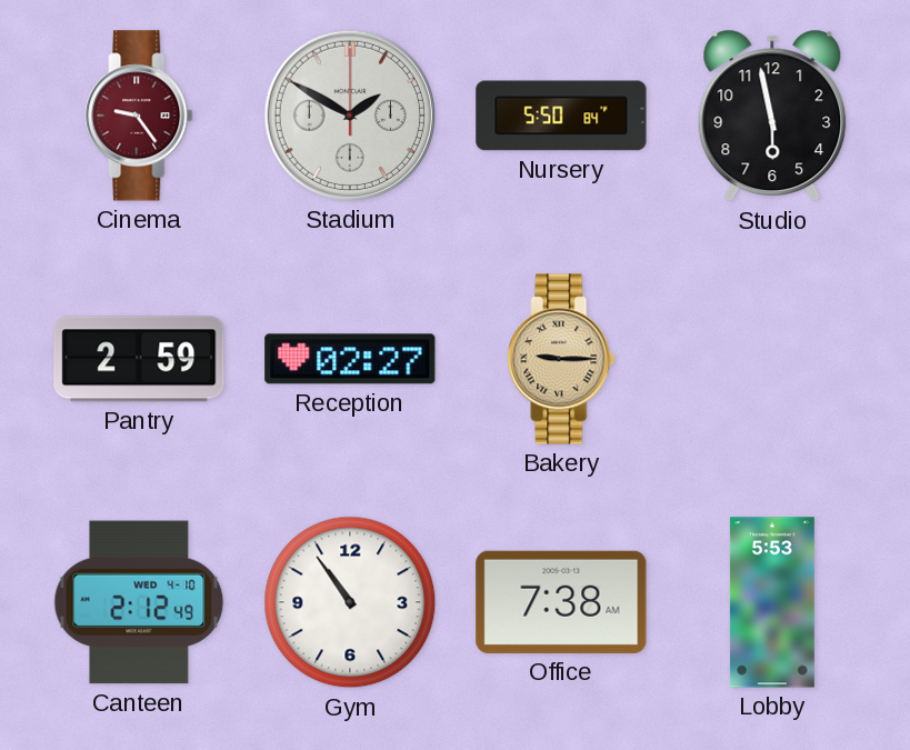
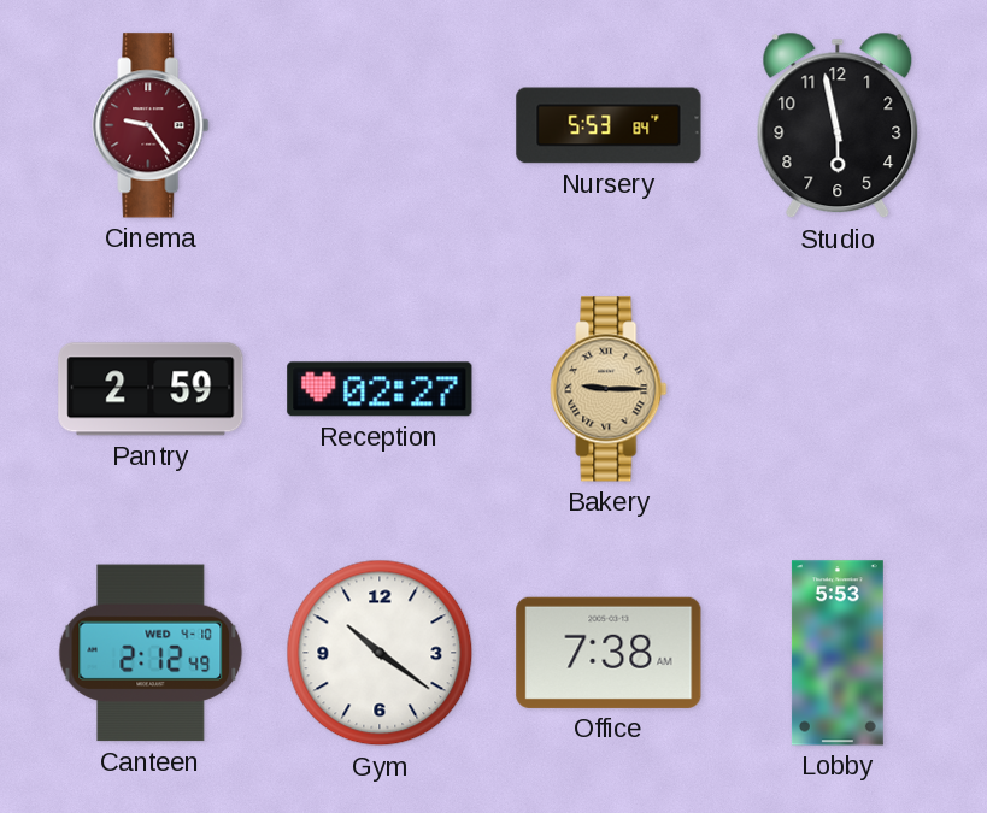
Stadium: 1:50 -> none
Nursery: 5:50 -> 5:53
Gym: 10:54 -> 10:21
